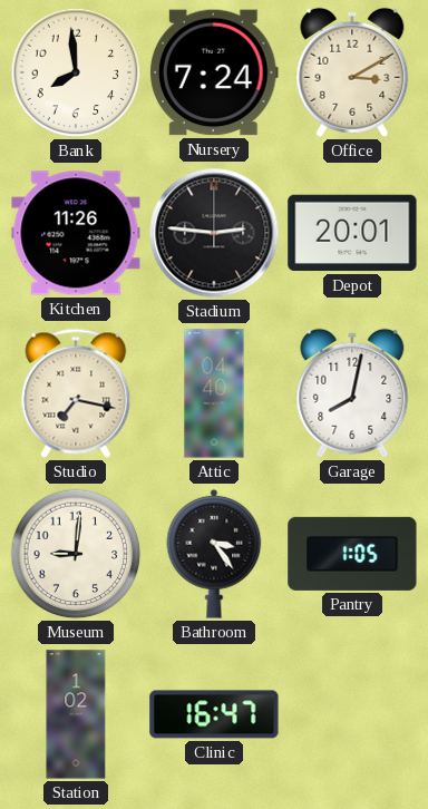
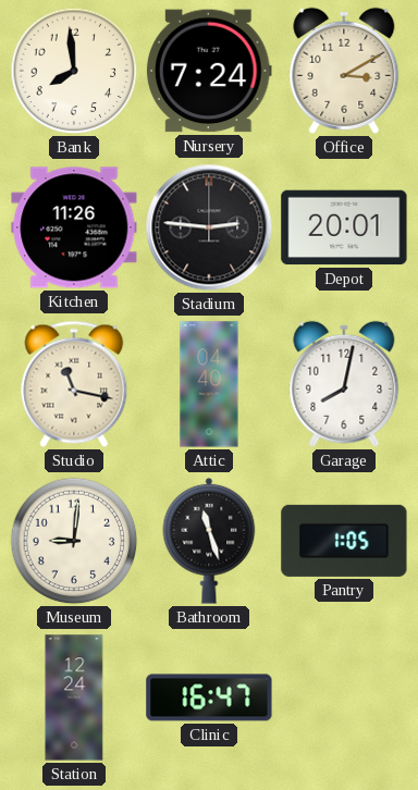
Studio: 7:17 -> 11:17
Bathroom: 3:24 -> 11:27
Station: 1:02 -> 12:24
